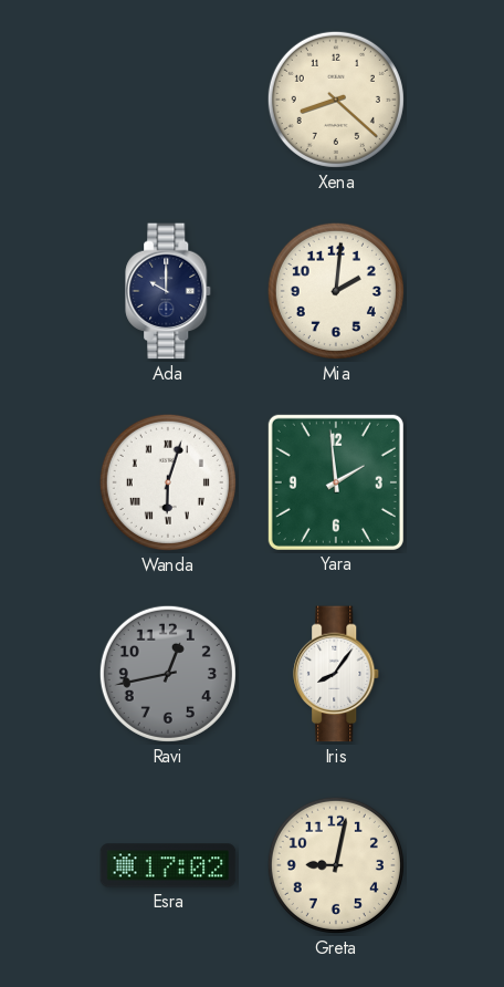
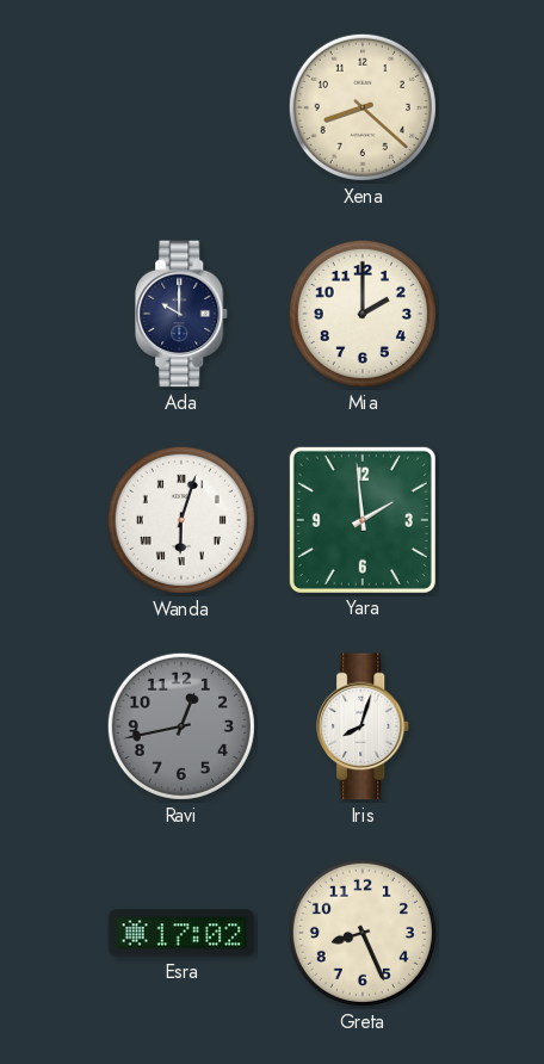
Mia: 2:01 -> 2:00
Iris: 8:06 -> 8:03
Greta: 9:02 -> 8:26
